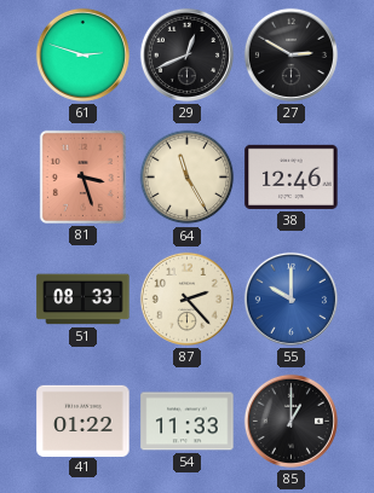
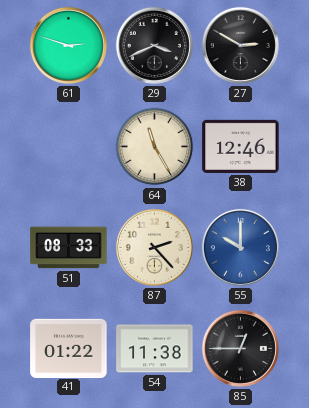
29: 12:41 -> 3:41
81: 3:27 -> none
54: 11:33 -> 11:38
85: 1:00 -> 12:45
